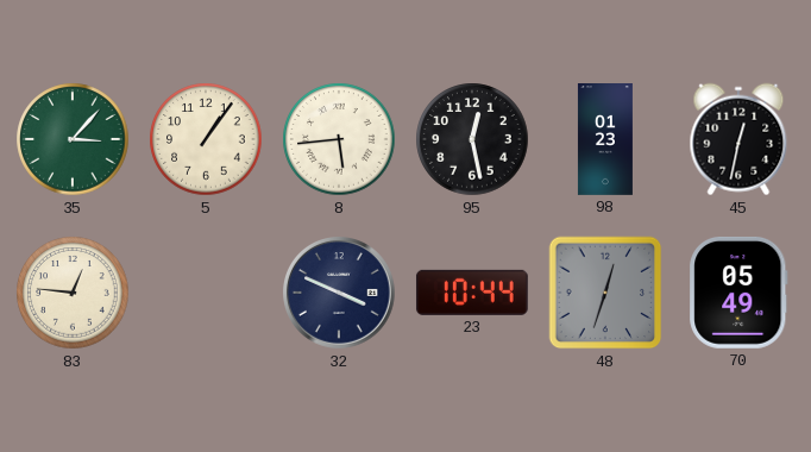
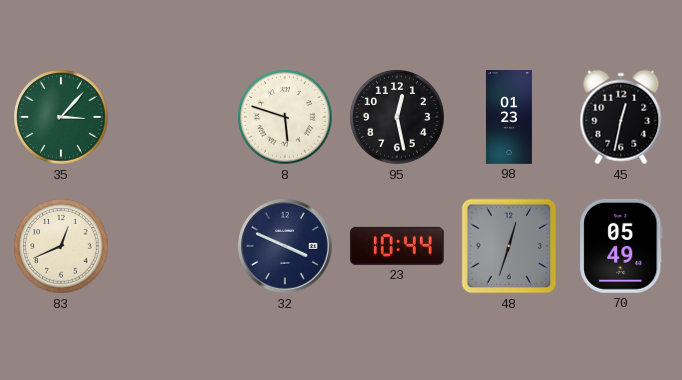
5: 1:06 -> none
8: 5:44 -> 5:48
83: 12:46 -> 12:41
